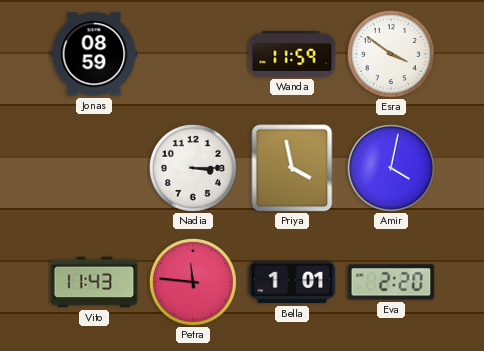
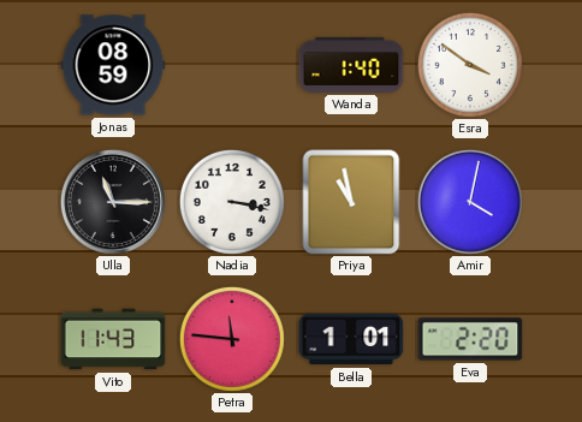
Wanda: 11:59 -> 1:40
Ulla: none -> 11:15
Nadia: 3:15 -> 3:17
Priya: 3:58 -> 10:58
